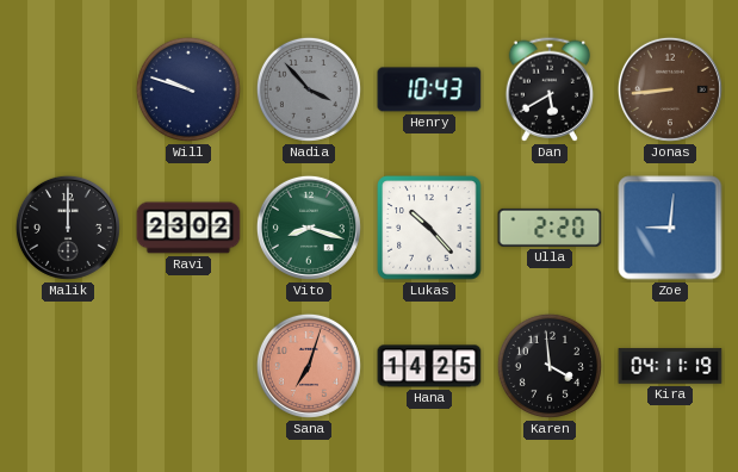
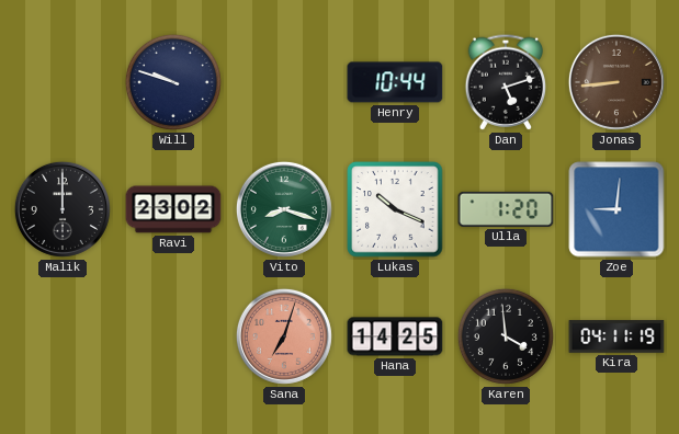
Nadia: 3:53 -> none
Henry: 10:43 -> 10:44
Dan: 5:40 -> 5:12
Lukas: 10:23 -> 10:19
Ulla: 2:20 -> 1:20
